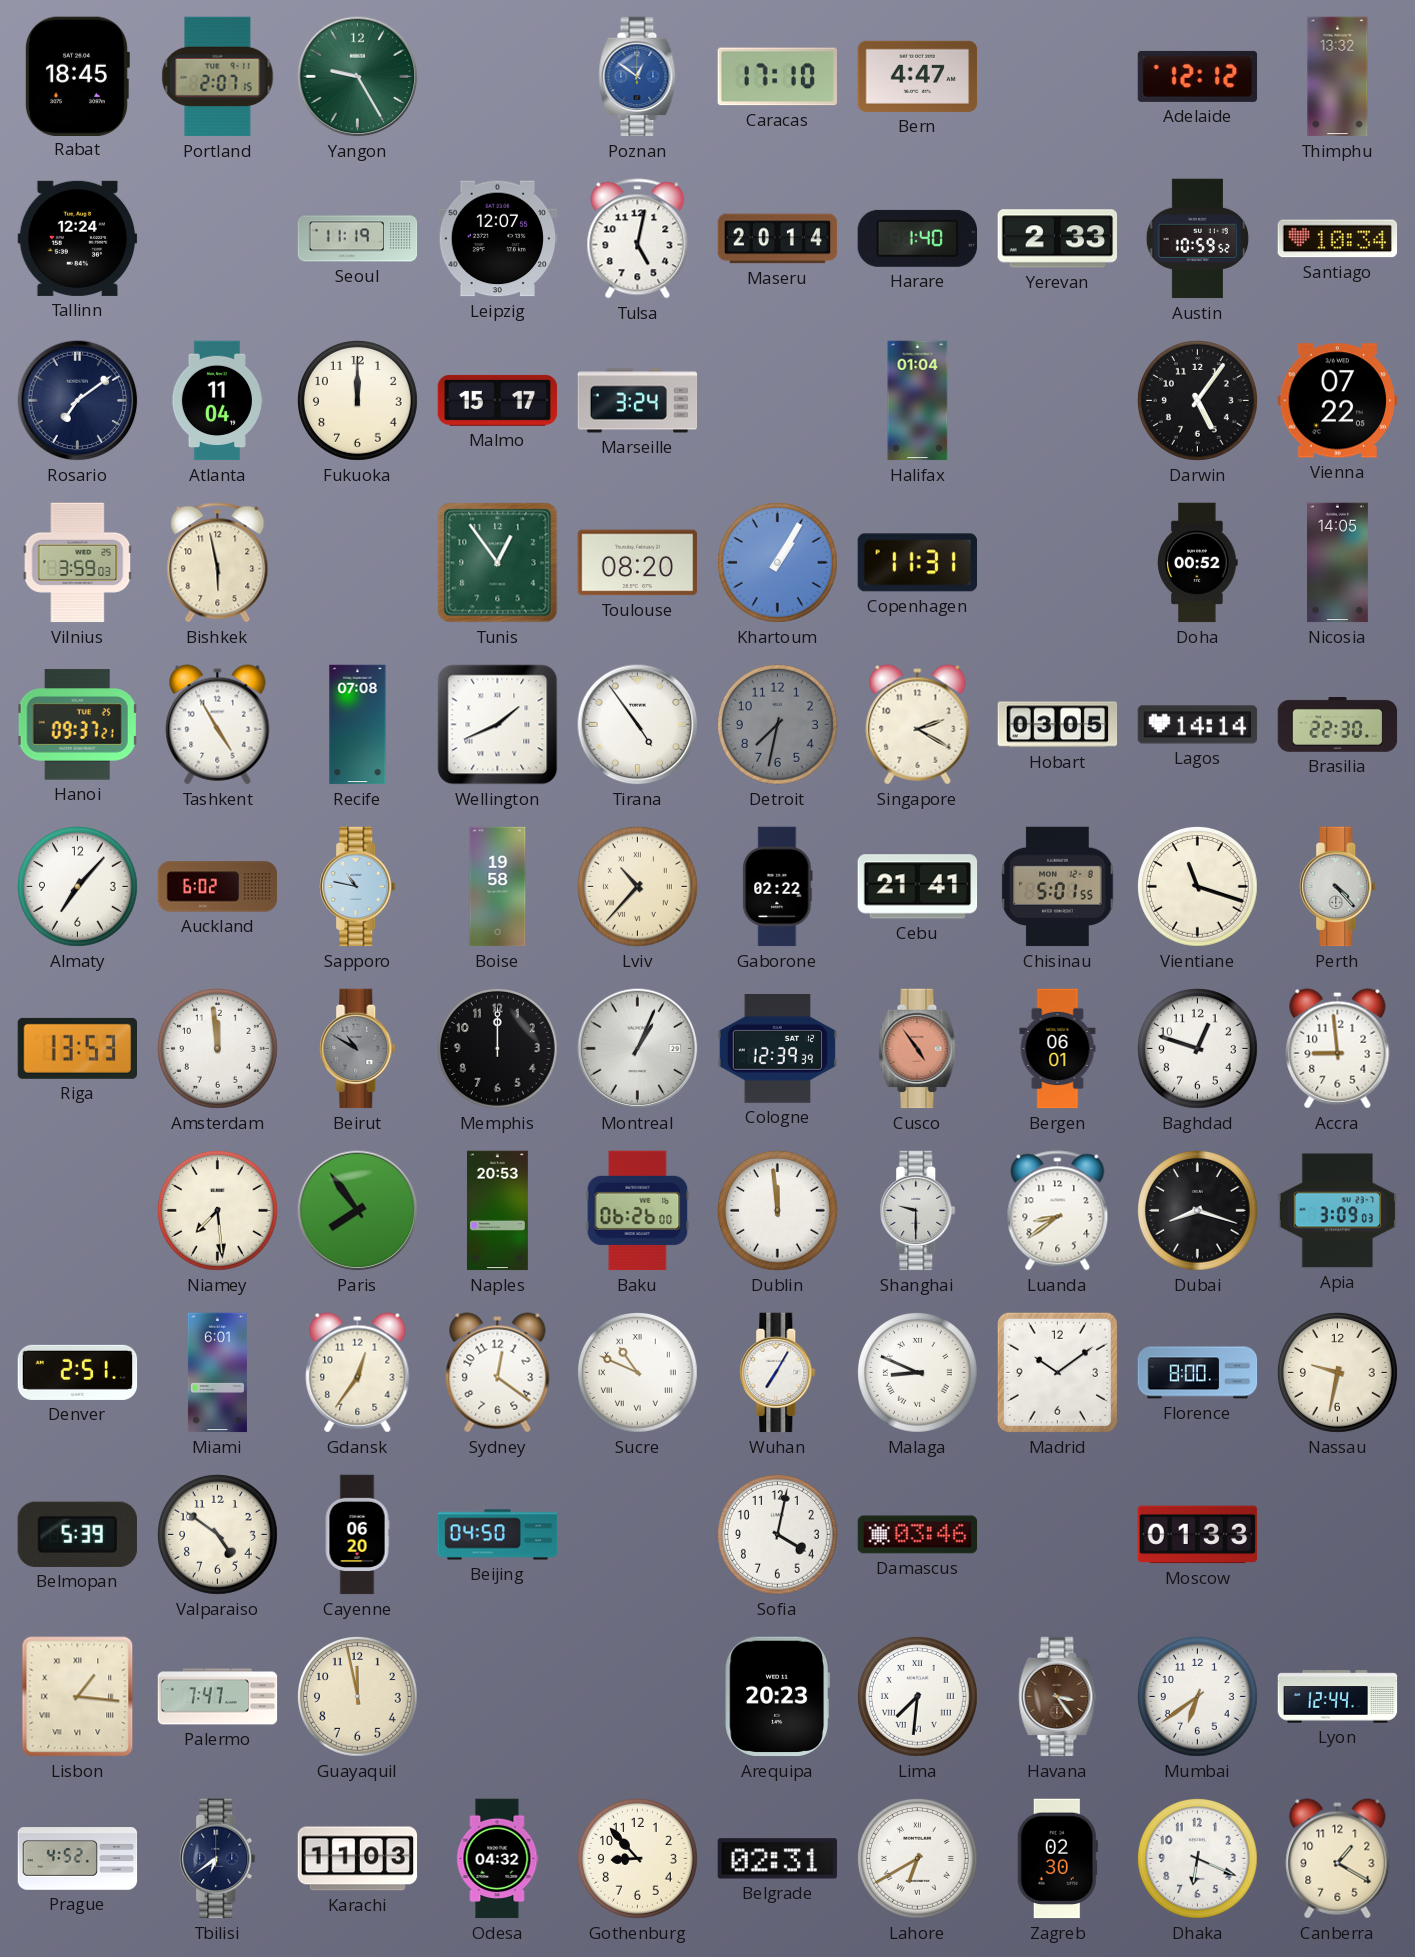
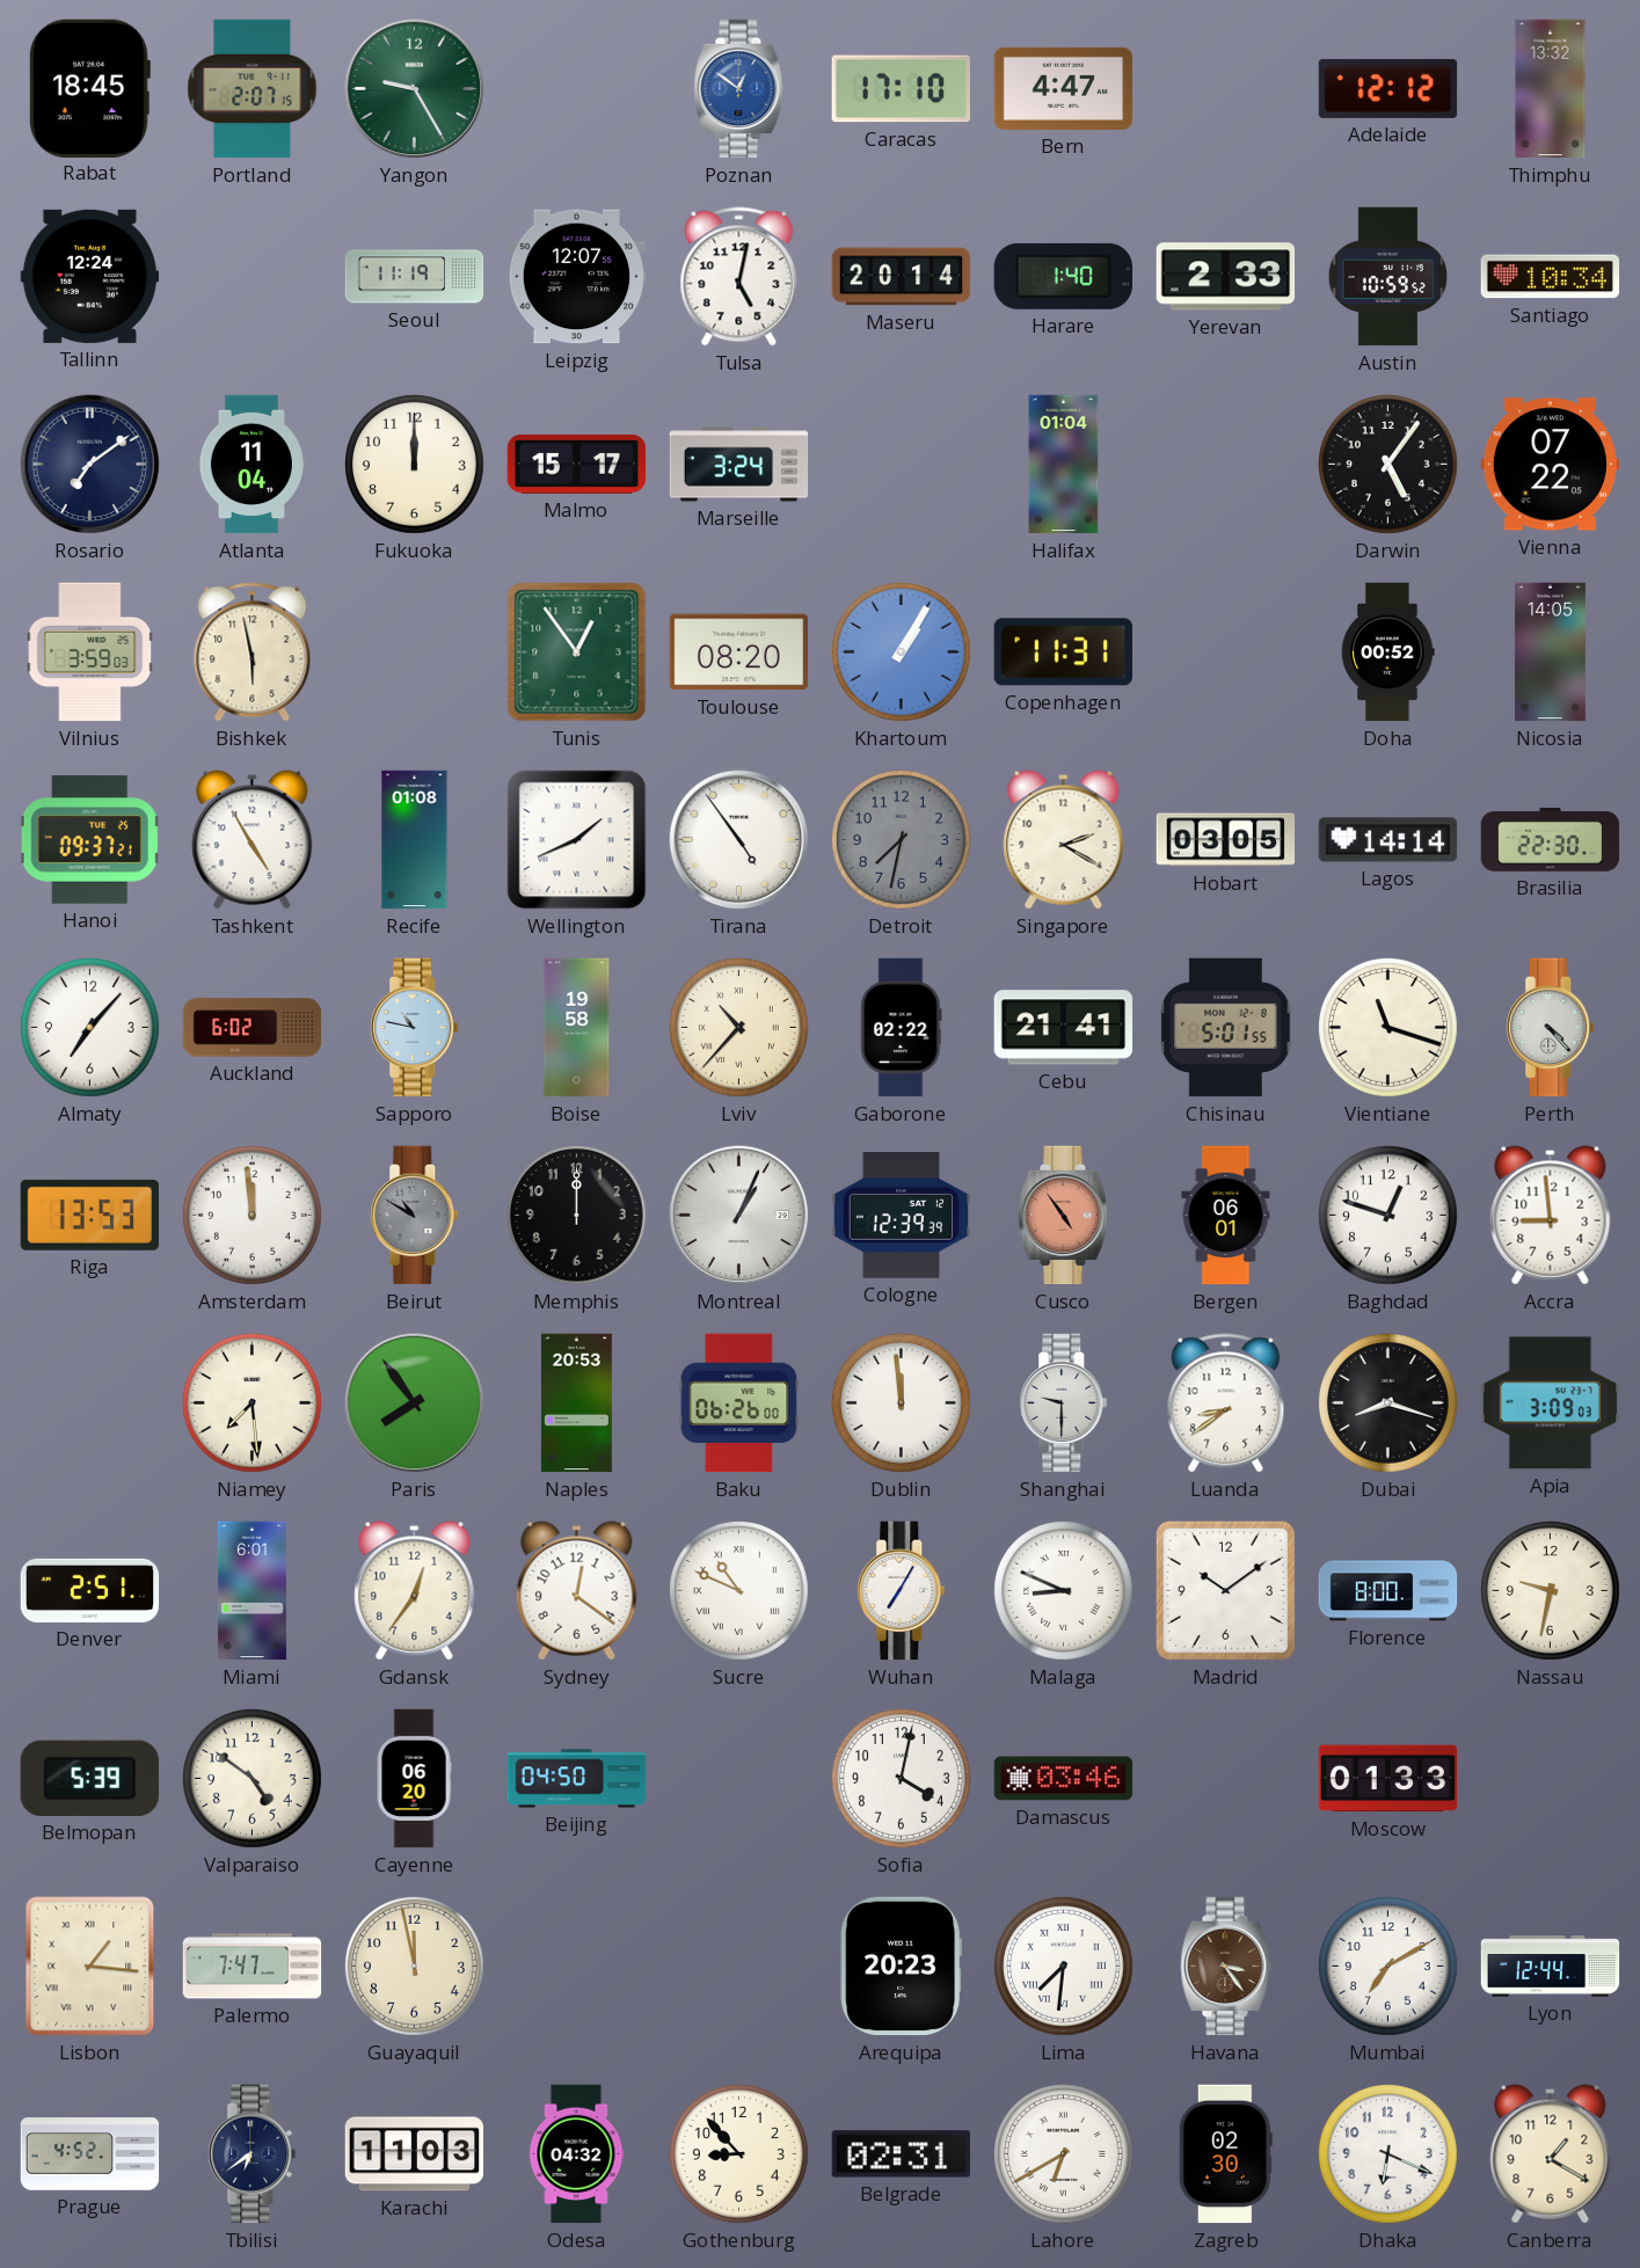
Recife: 07:08 -> 01:08
Mumbai: 6:39 -> 7:10
